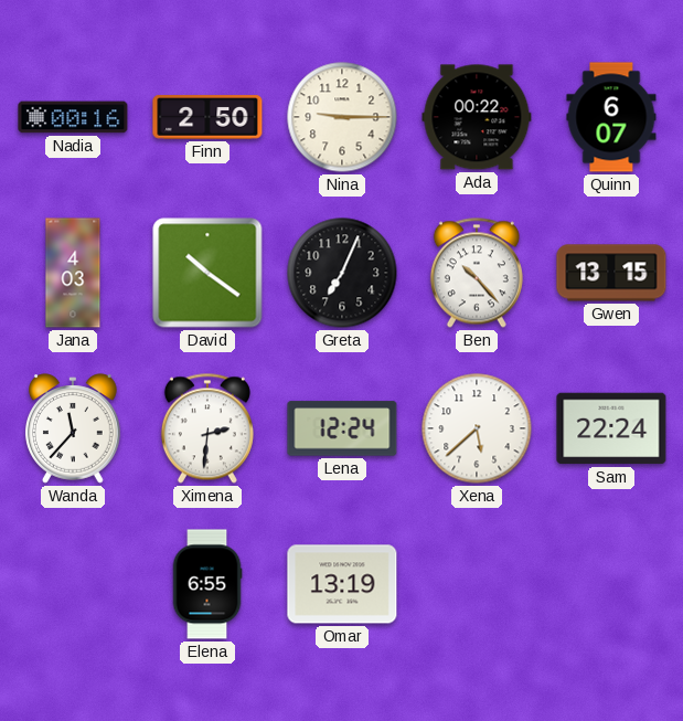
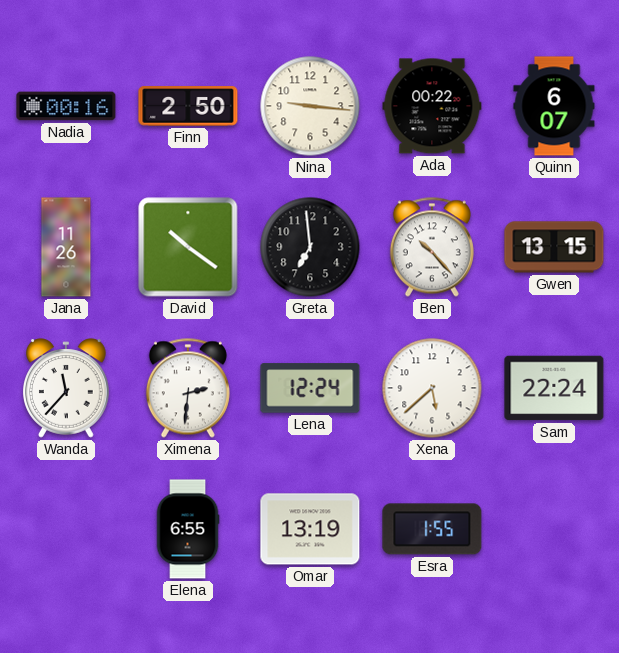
Nina: 9:15 -> 9:16
Jana: 4:03 -> 11:26
Greta: 7:04 -> 6:59
Esra: none -> 1:55
